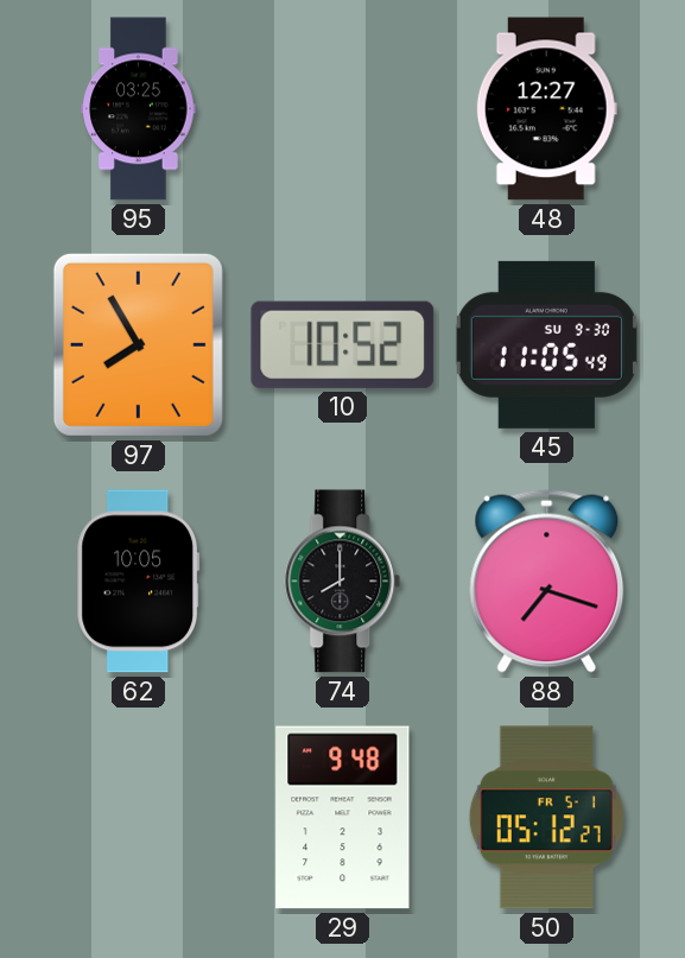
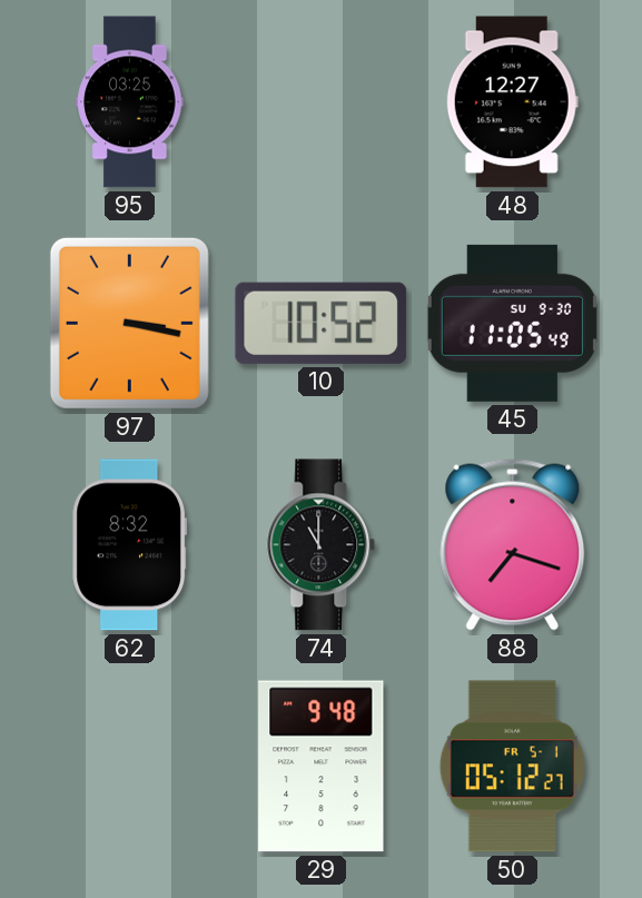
97: 7:55 -> 3:17
62: 10:05 -> 8:32
74: 8:00 -> 11:00
